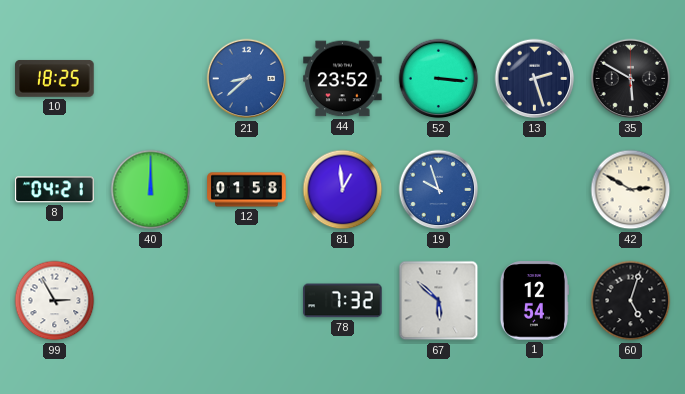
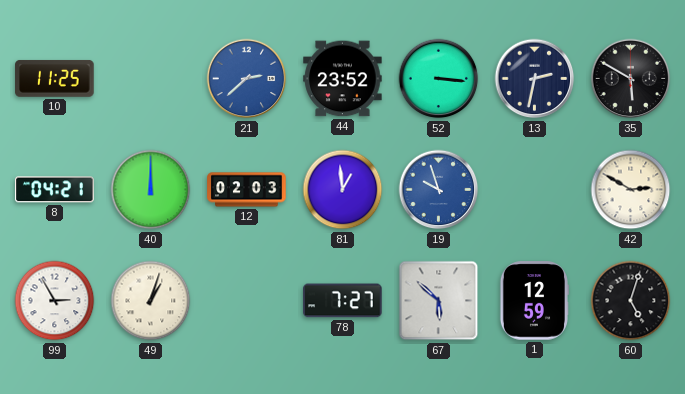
10: 18:25 -> 11:25
21: 8:38 -> 2:38
13: 2:27 -> 2:32
12: 01:58 -> 02:03
49: none -> 1:03
78: 7:32 -> 7:27
1: 12:54 -> 12:59
